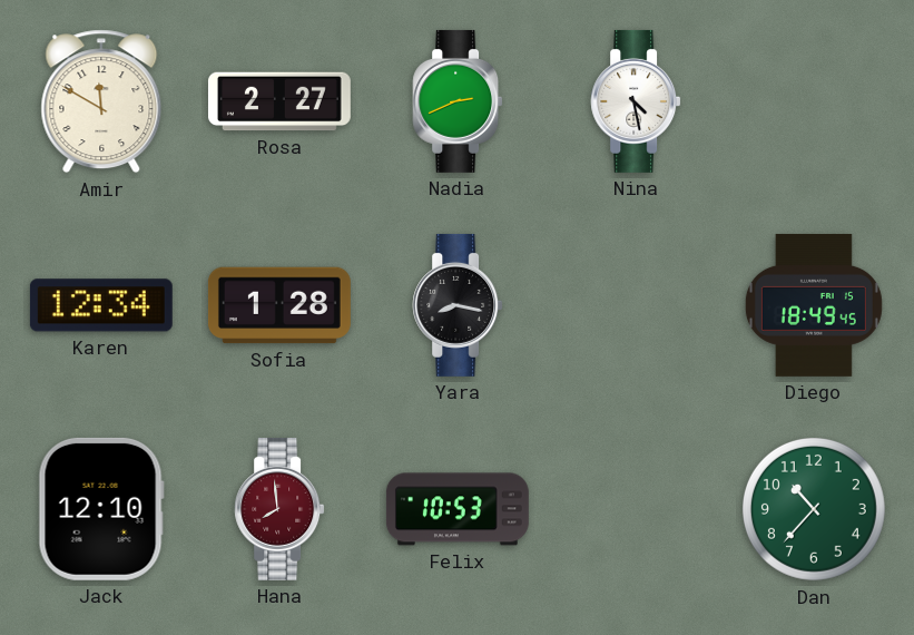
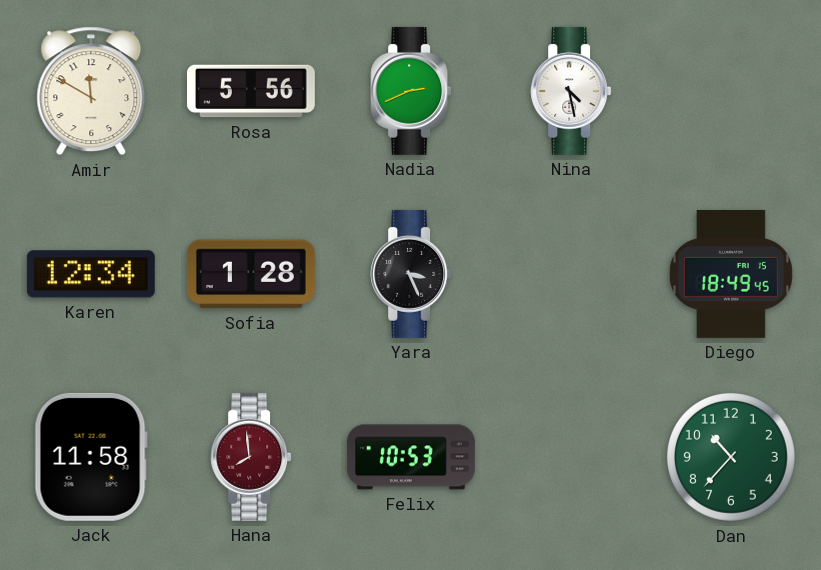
Rosa: 2:27 -> 5:56
Yara: 8:17 -> 3:26
Jack: 12:10 -> 11:58
